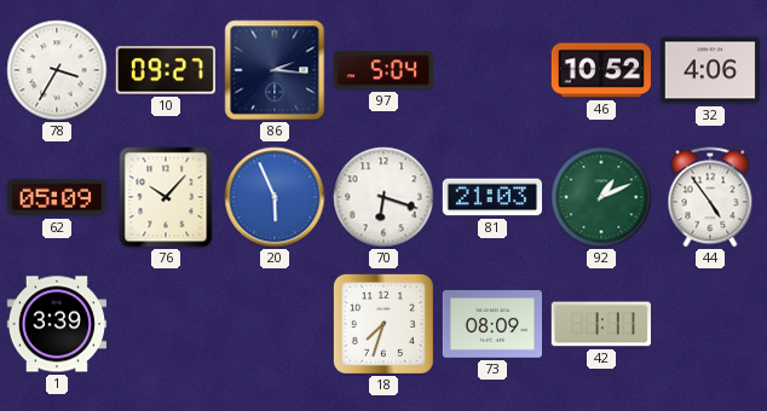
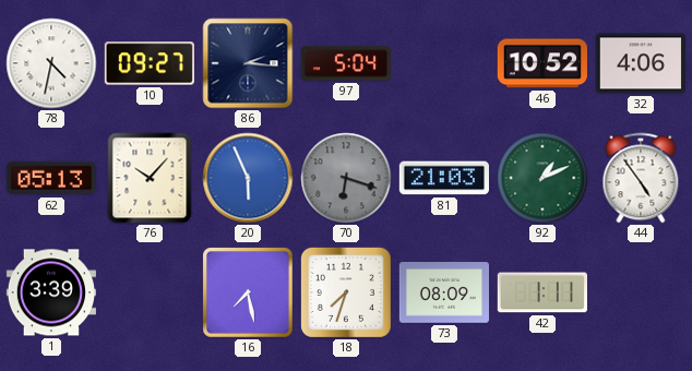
78: 3:35 -> 4:32
62: 05:09 -> 05:13
70 dial: white -> grey
16: none -> 7:28
